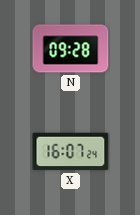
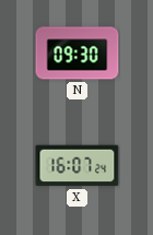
N: 09:28 -> 09:30
